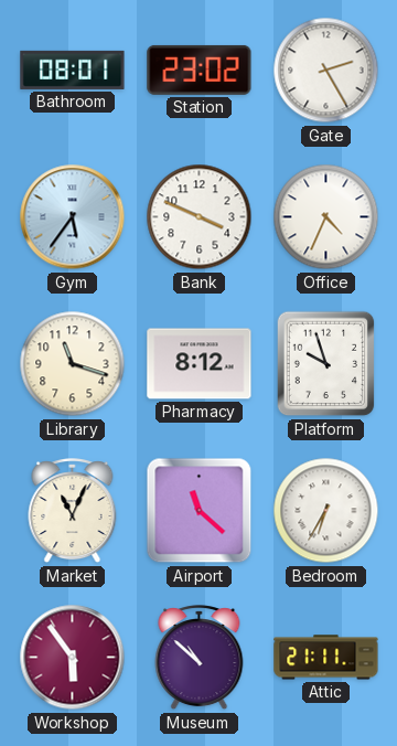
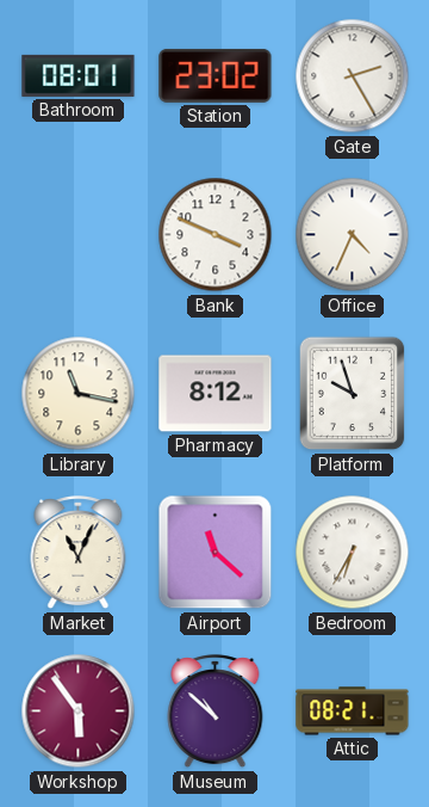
Gym: 5:36 -> none
Library: 11:18 -> 11:17
Attic: 21:11 -> 08:21
